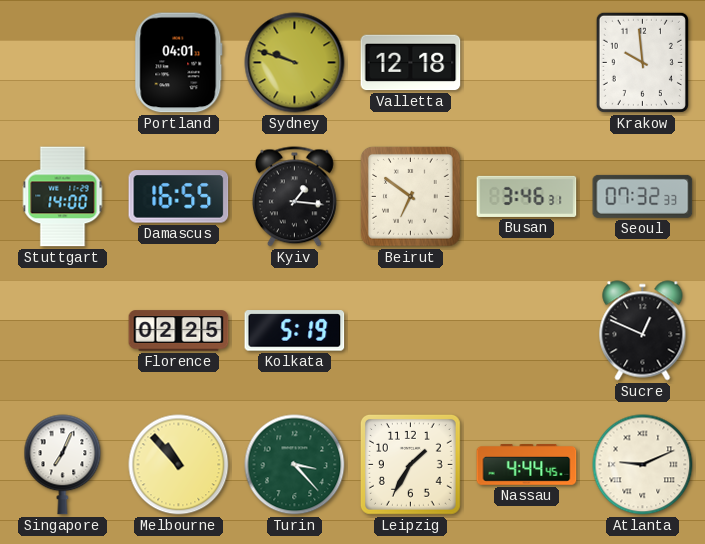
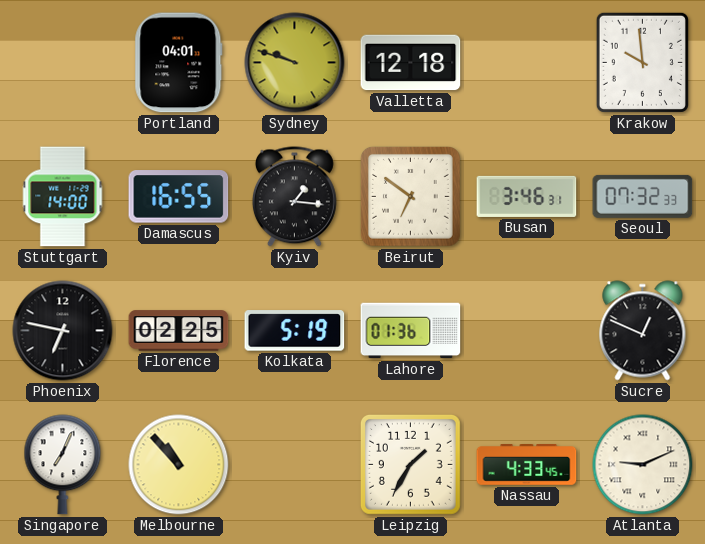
Phoenix: none -> 6:47
Lahore: none -> 01:36
Turin: 3:23 -> none
Nassau: 4:44 -> 4:33
